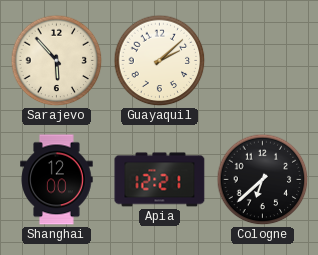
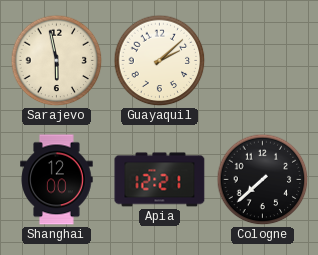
Sarajevo: 5:53 -> 5:58
Cologne: 6:38 -> 7:38
